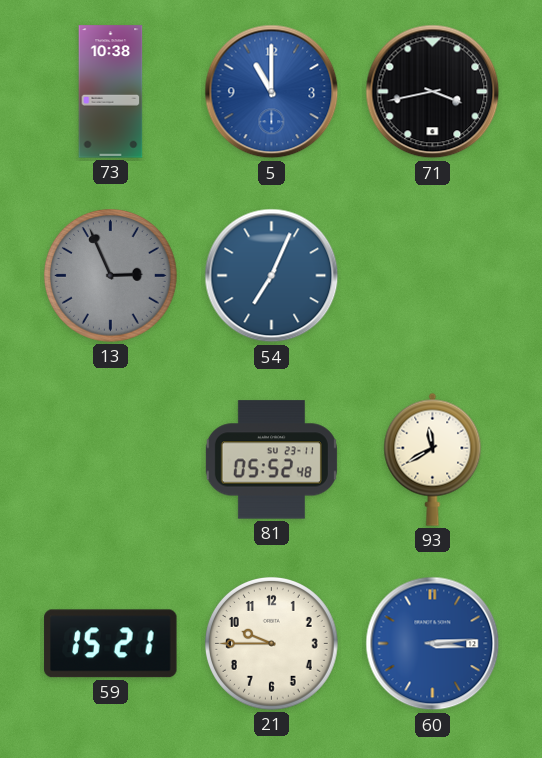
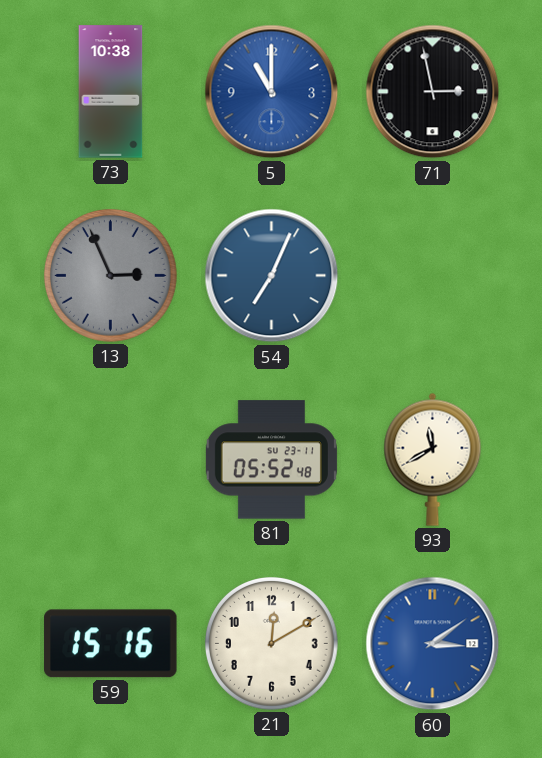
71: 3:43 -> 2:58
59: 15:21 -> 15:16
21: 9:45 -> 12:10
60: 3:14 -> 3:09
